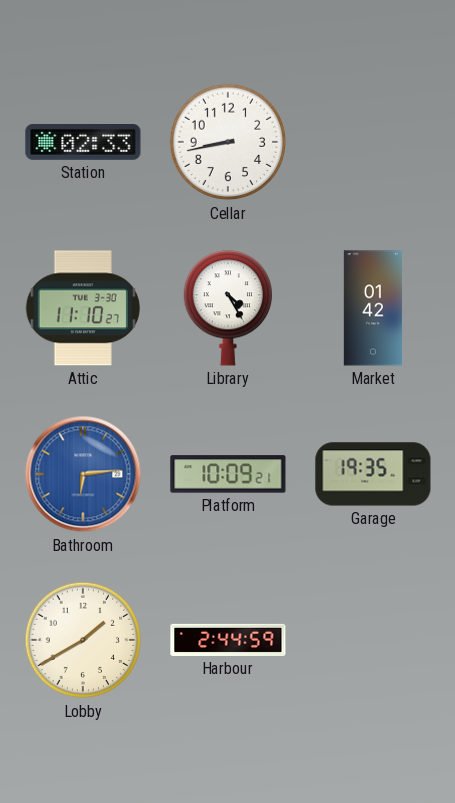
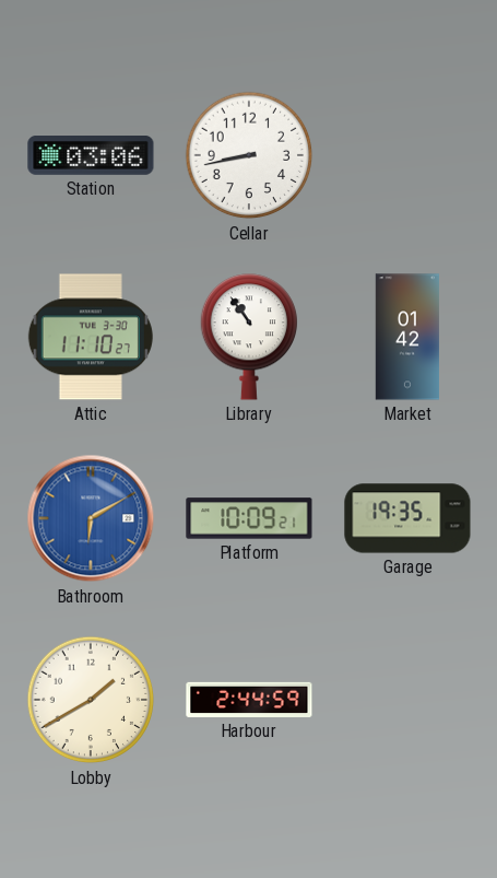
Station: 02:33 -> 03:06
Library: 4:25 -> 10:54
Bathroom: 6:14 -> 6:10
